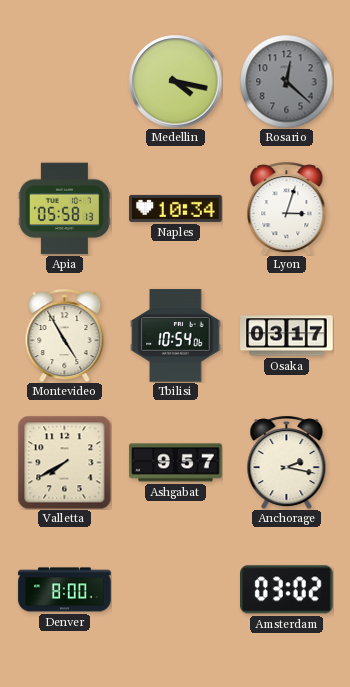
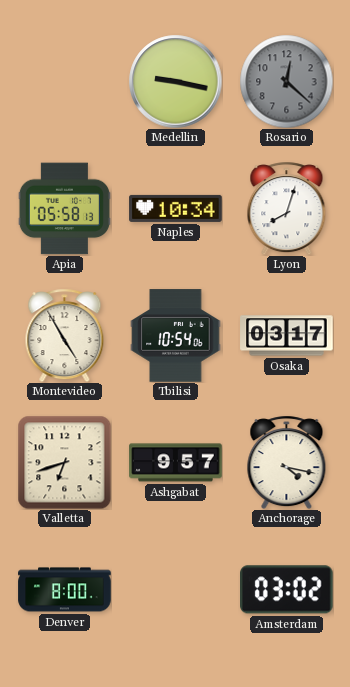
Medellin: 4:17 -> 9:17
Lyon: 3:03 -> 8:03
Valletta: 7:40 -> 6:42
Anchorage: 2:17 -> 4:17
